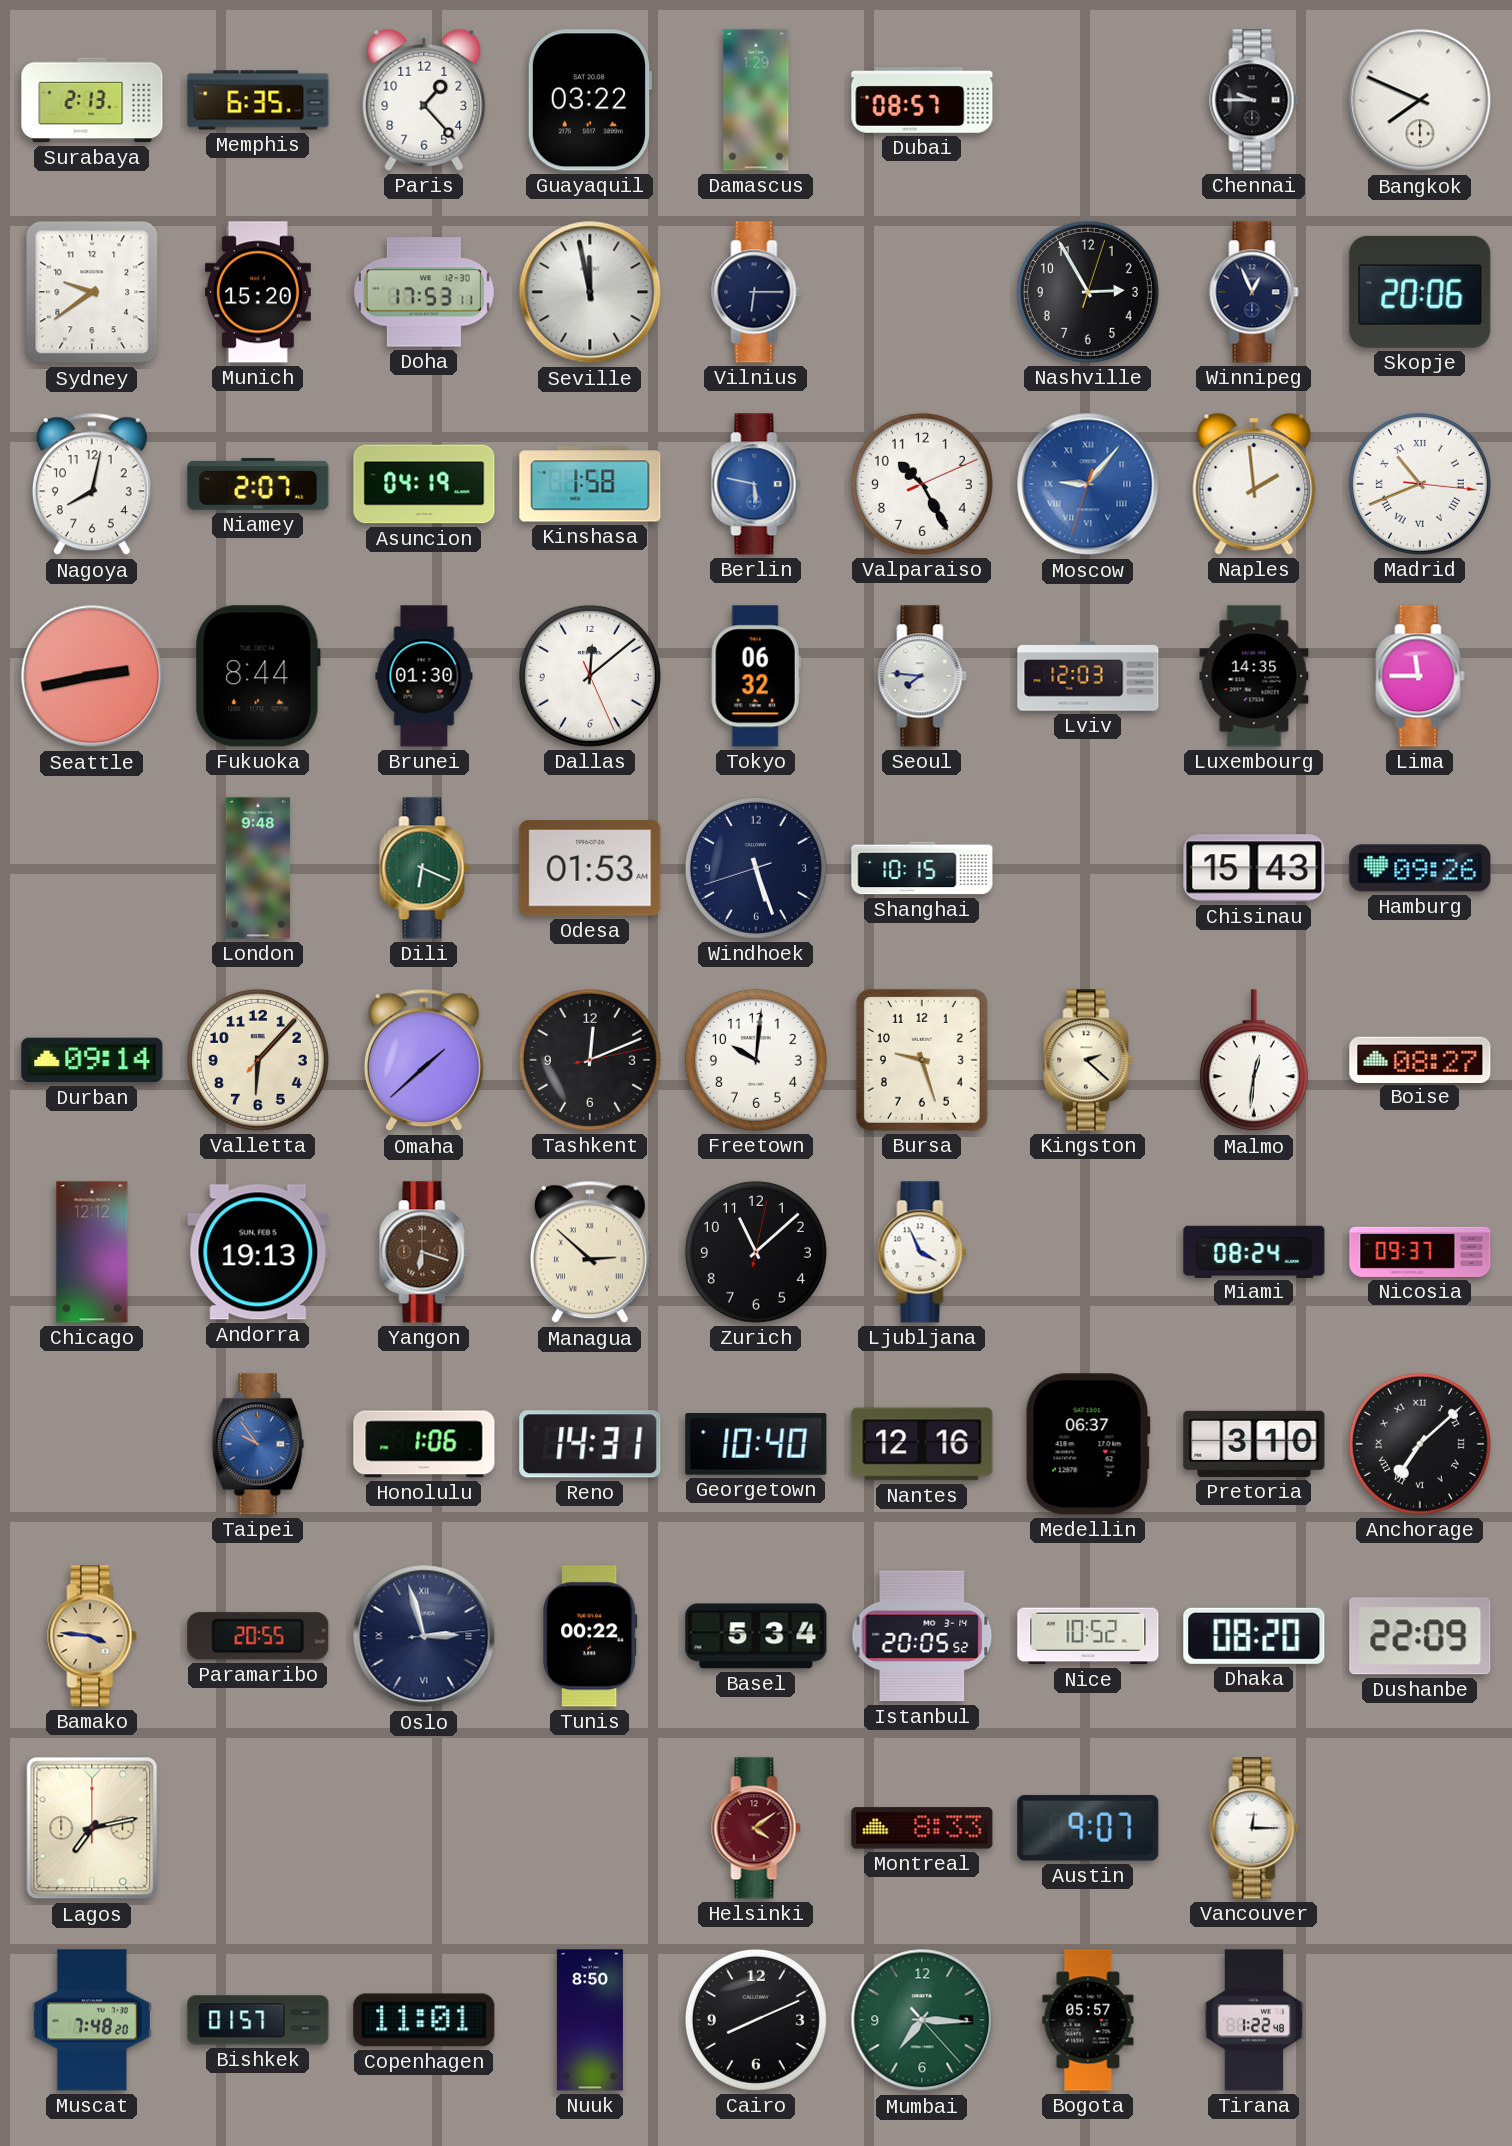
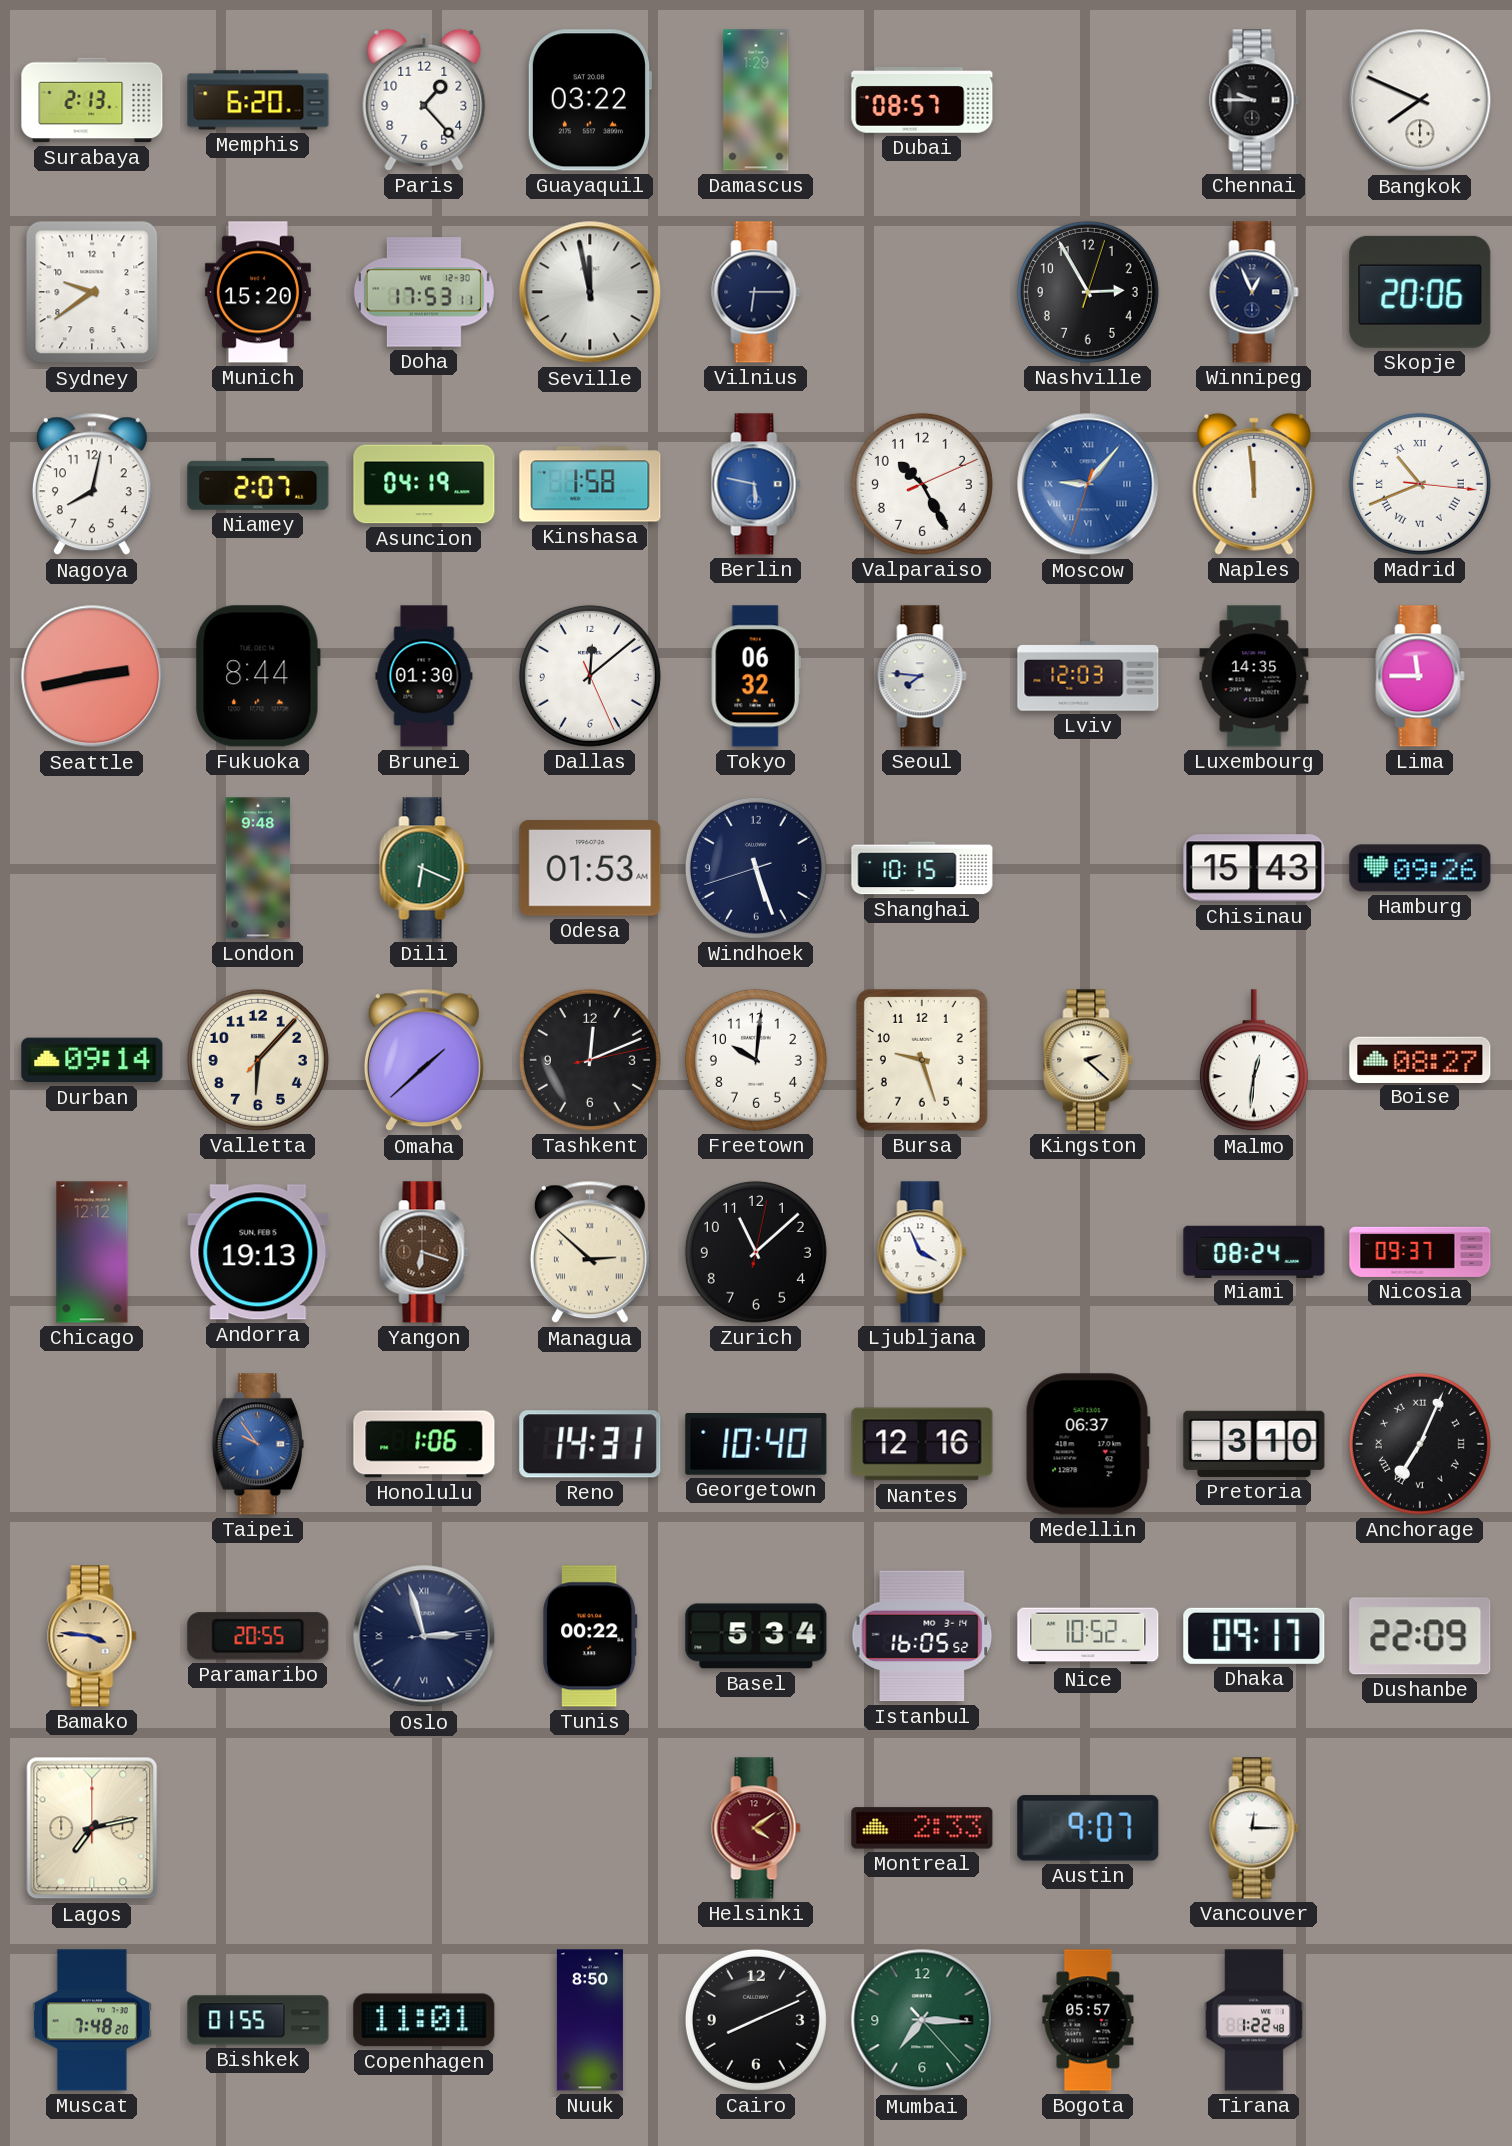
Memphis: 6:35 -> 6:20
Naples: 1:59 -> 11:59
Anchorage: 7:08 -> 7:04
Istanbul: 20:05 -> 16:05
Dhaka: 08:20 -> 09:17
Montreal: 8:33 -> 2:33
Bishkek: 01:57 -> 01:55
